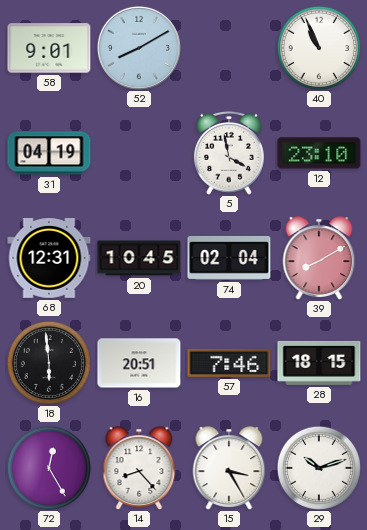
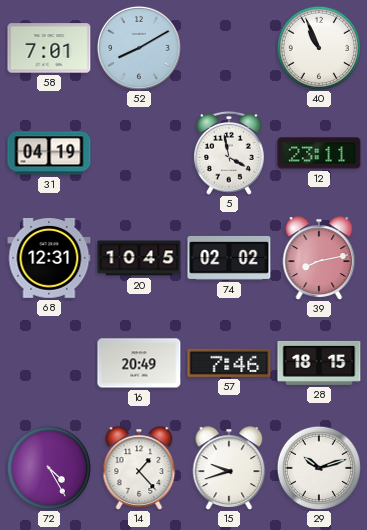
58: 9:01 -> 7:01
12: 23:10 -> 23:11
74: 02:04 -> 02:02
39: 8:10 -> 8:13
18: 5:59 -> none
16: 20:51 -> 20:49
72: 12:25 -> 4:25
14: 8:23 -> 1:23
15: 3:25 -> 9:42
